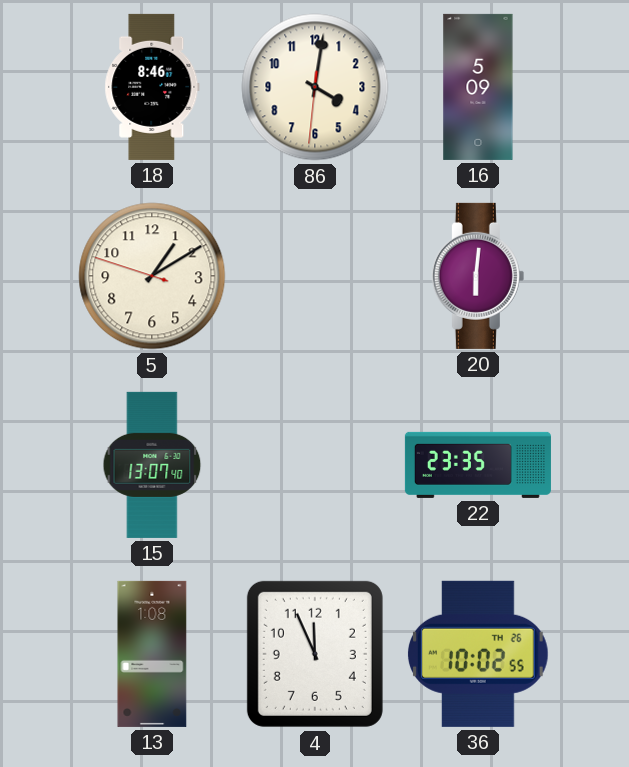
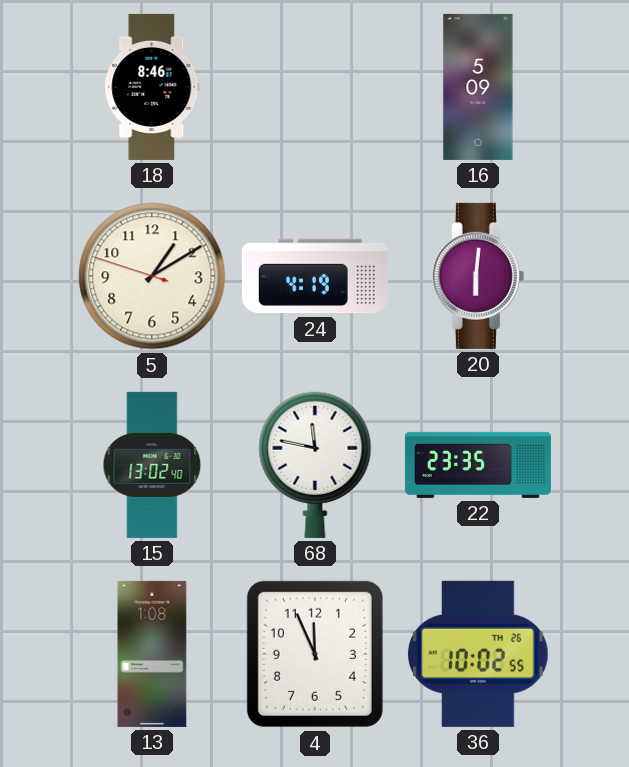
86: 4:01 -> none
24: none -> 4:19
15: 13:07 -> 13:02
68: none -> 11:47
